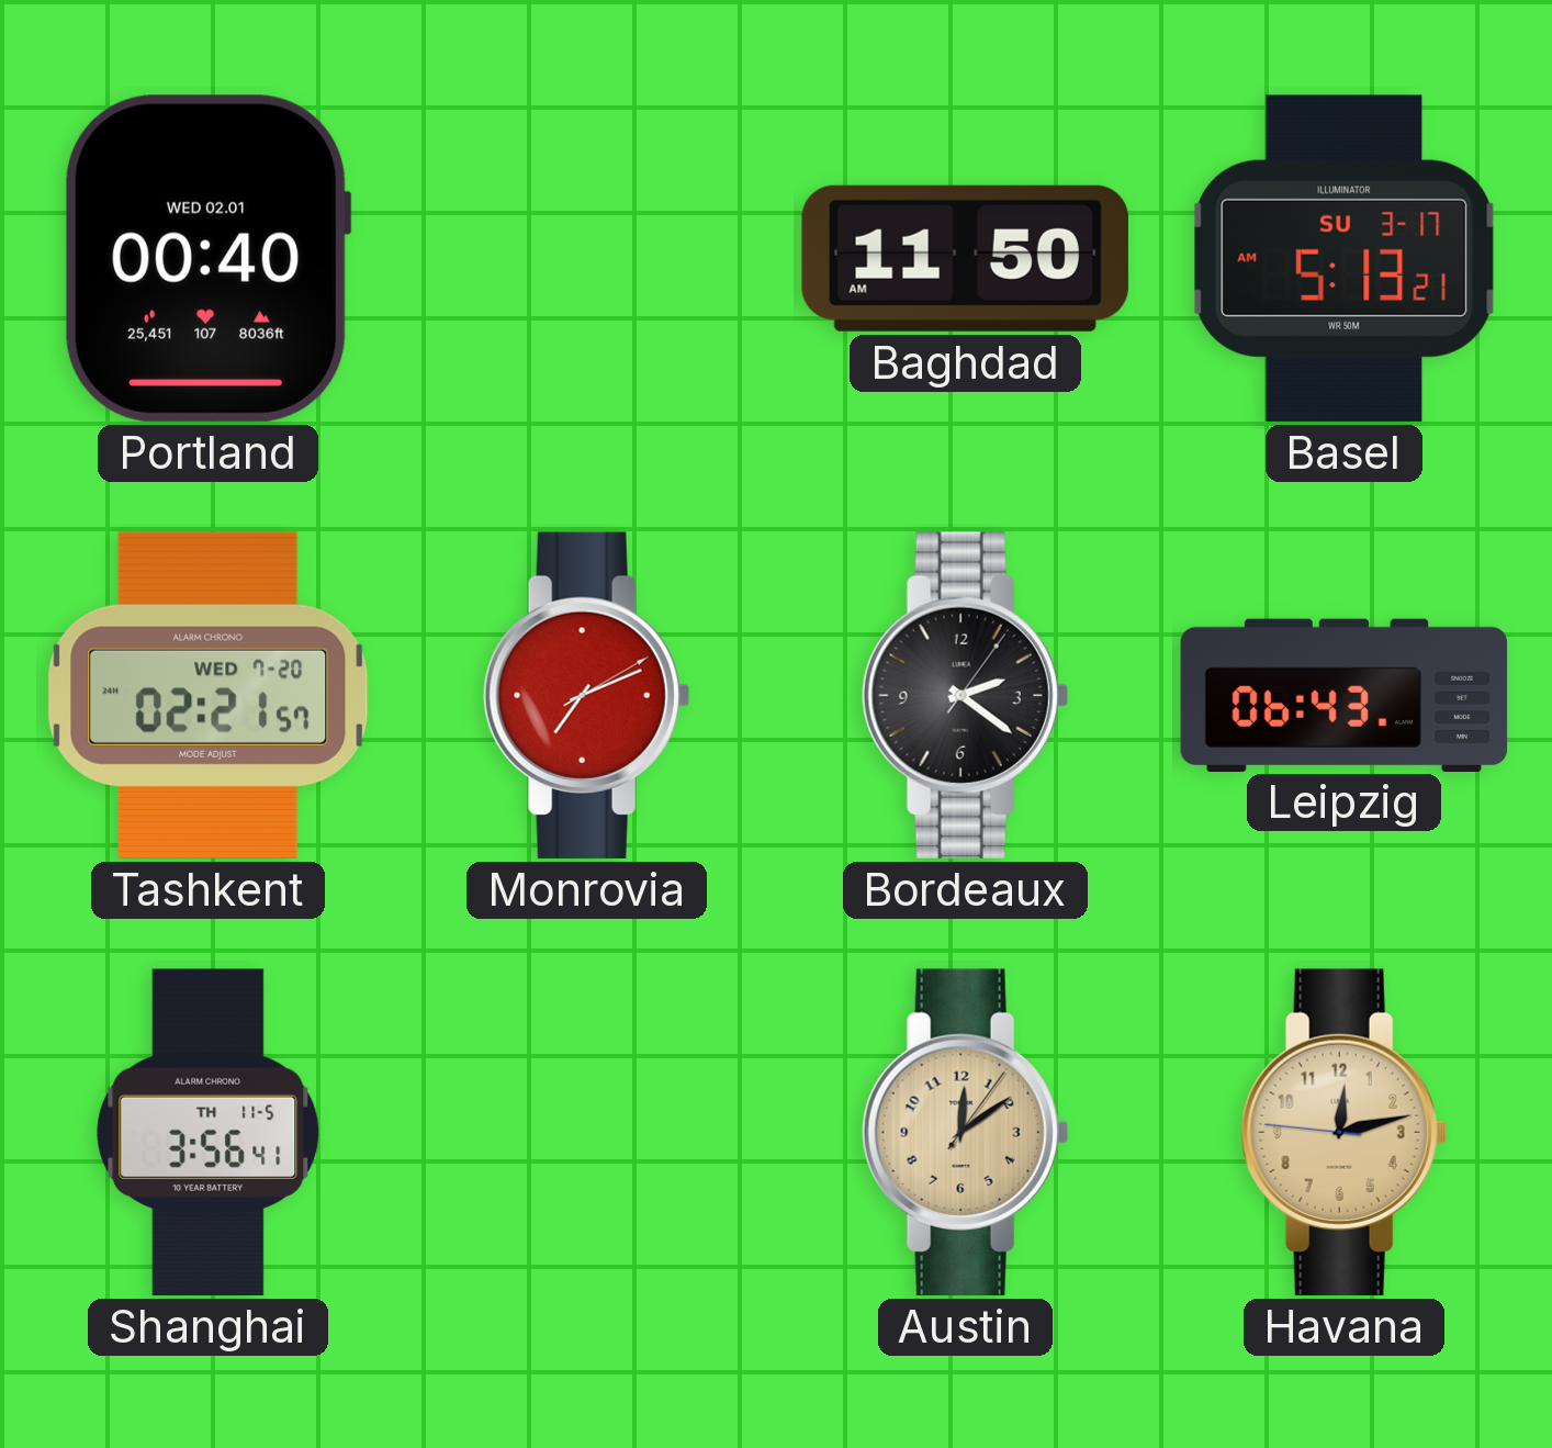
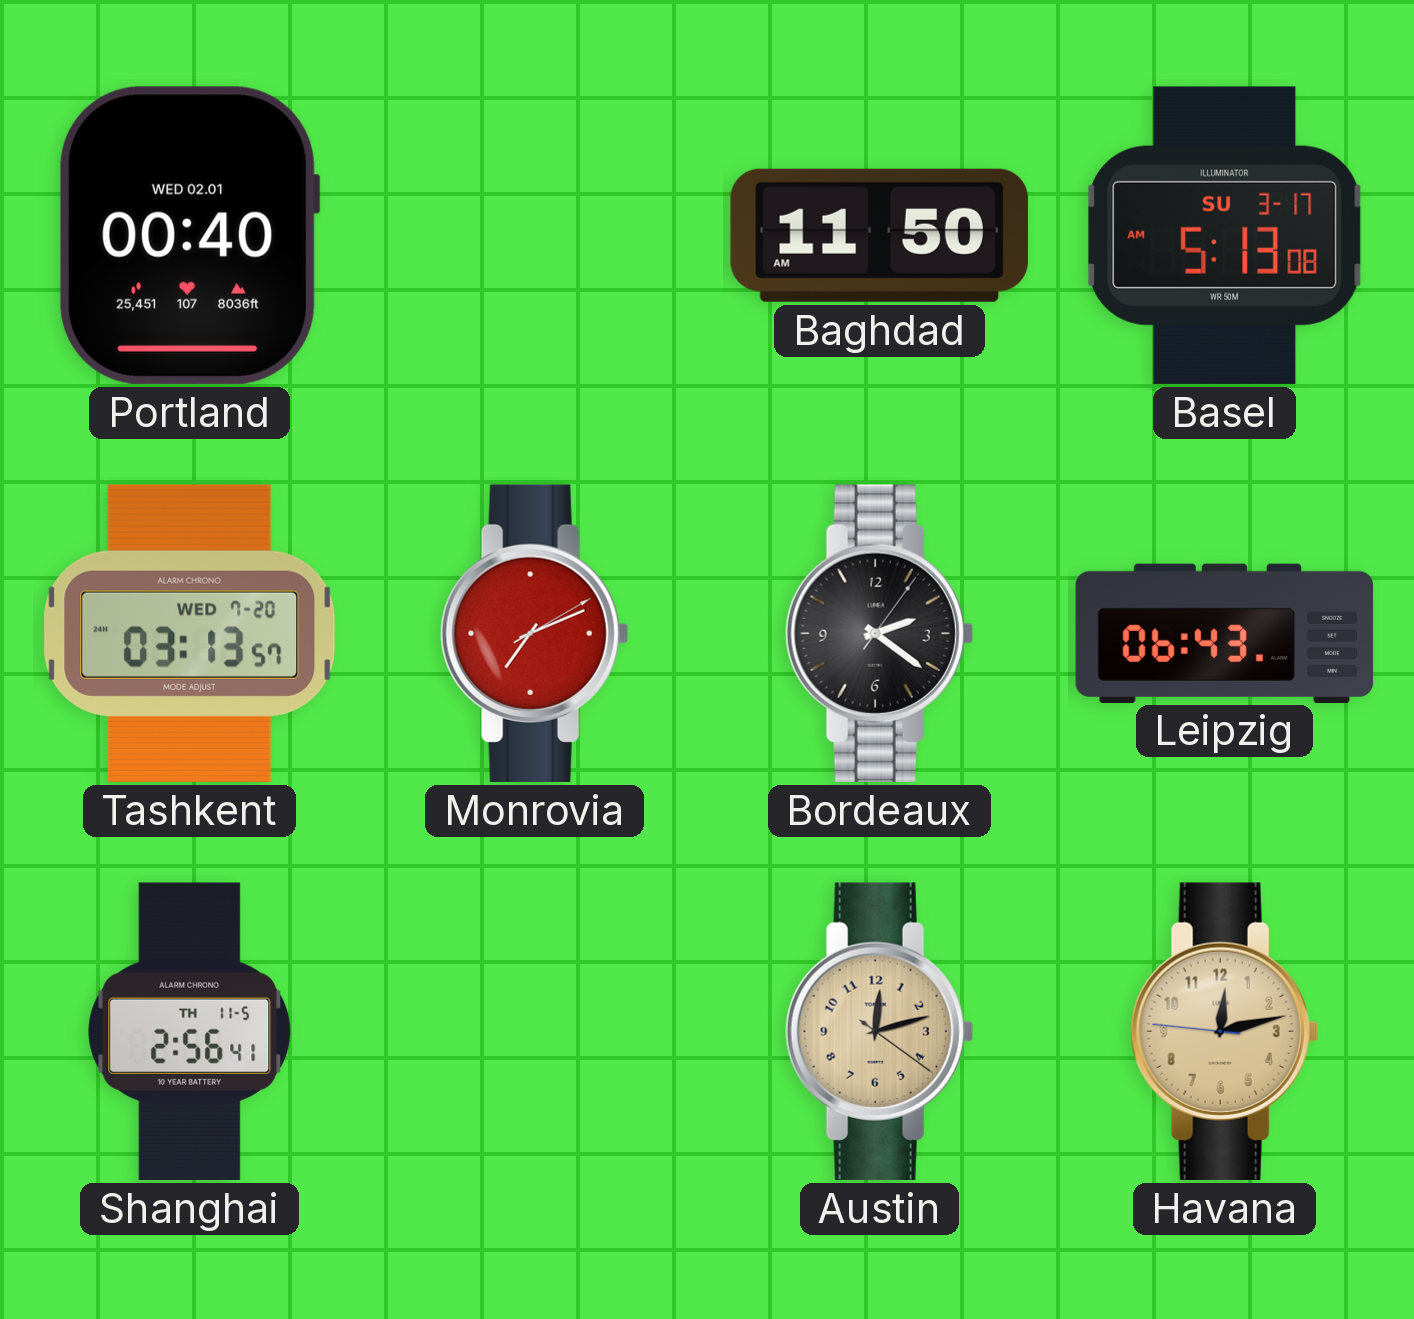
Basel: 5:13:21 AM -> 5:13:08 AM
Tashkent: 02:21 -> 03:13
Shanghai: 3:56 -> 2:56
Austin: 12:09 -> 12:12
